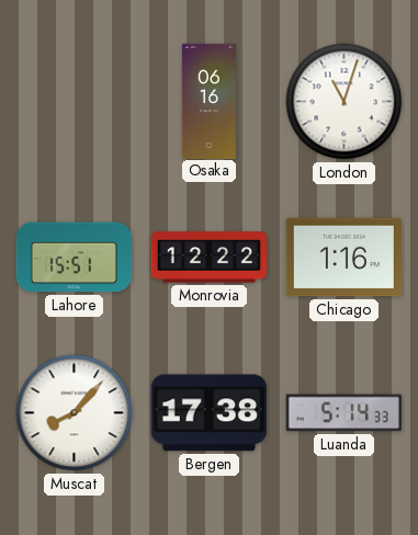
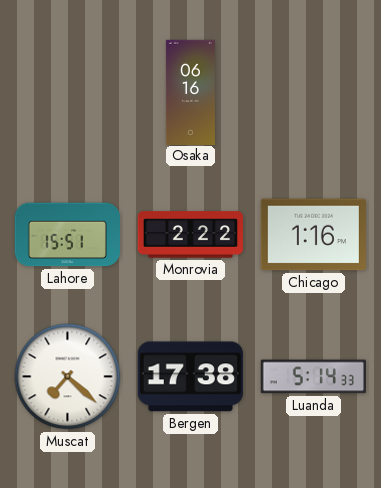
London: 11:03 -> none
Monrovia: 12:22 -> 2:22
Muscat: 8:07 -> 7:22
